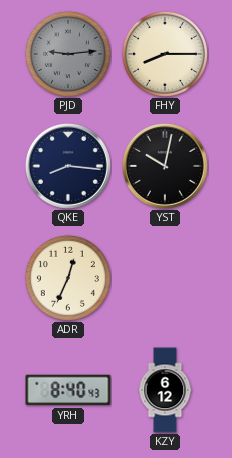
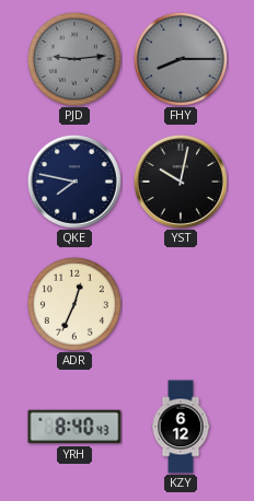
FHY dial: cream -> grey
QKE: 8:16 -> 7:47
